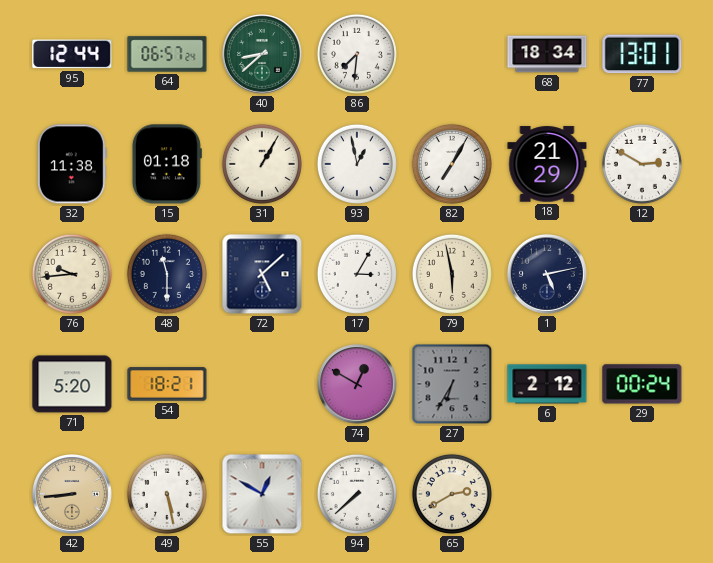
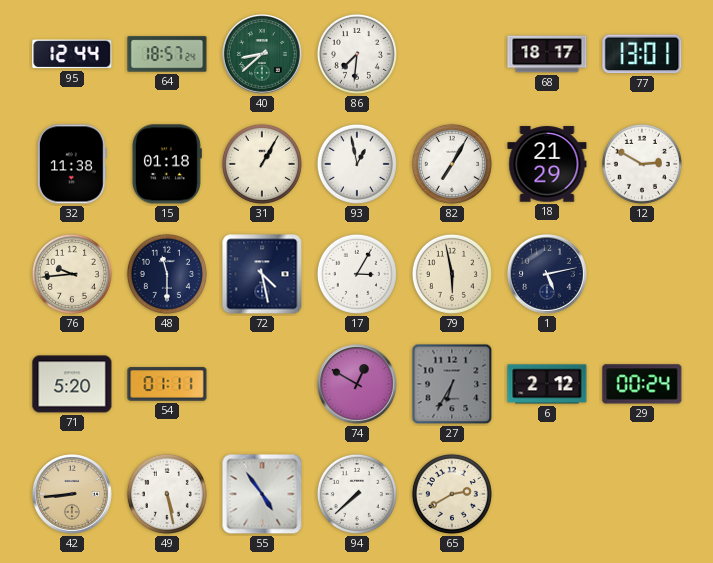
64: 06:57 -> 18:57
68: 18:34 -> 18:17
72: 5:08 -> 4:28
54: 18:21 -> 01:11
55: 12:50 -> 4:54
